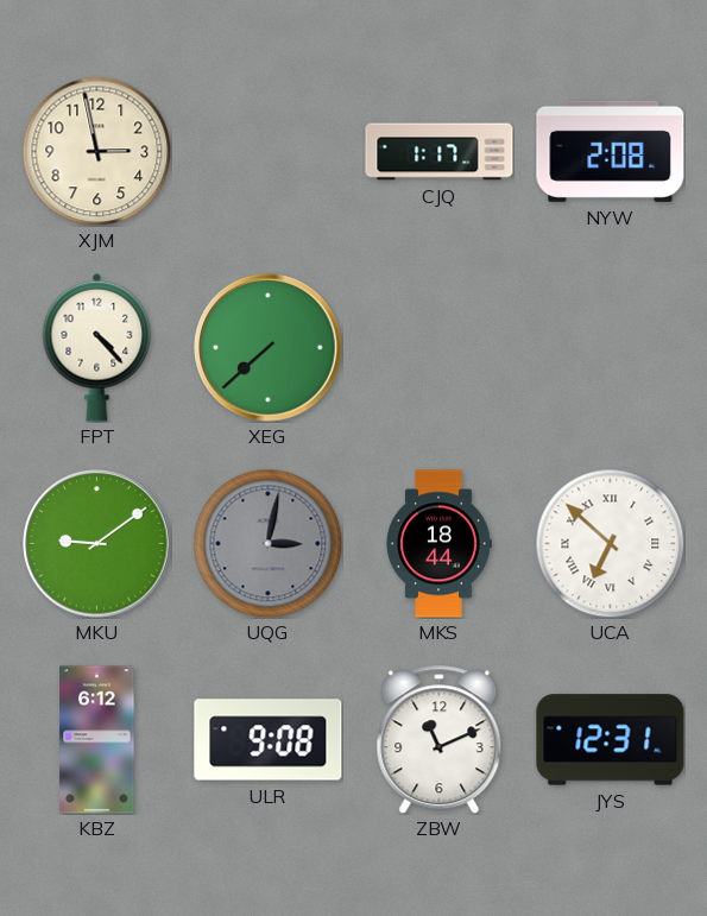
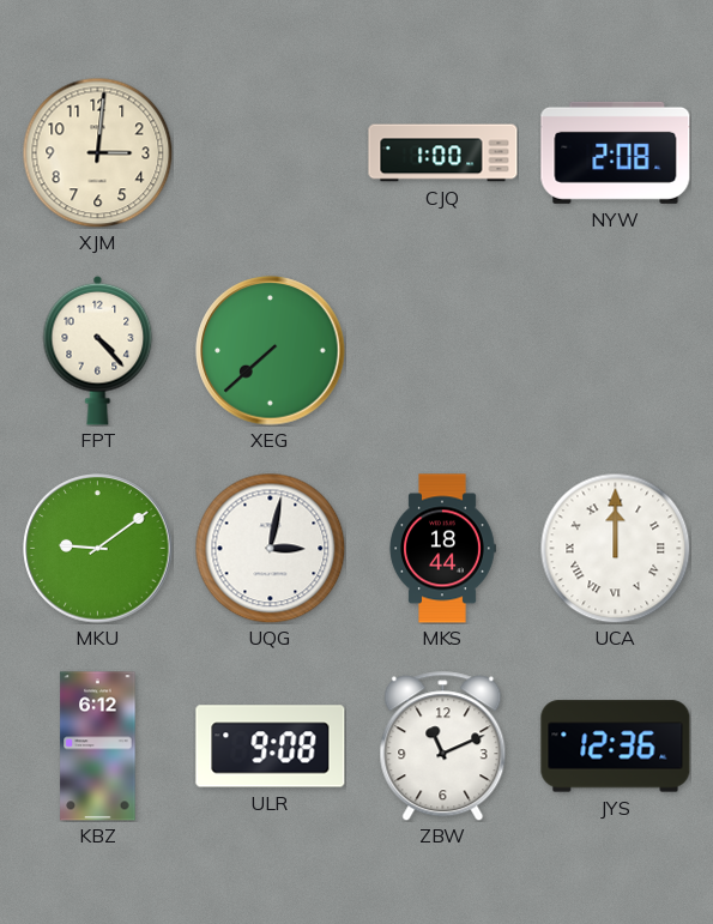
XJM: 2:58 -> 3:01
CJQ: 1:17 -> 1:00
UQG dial: grey -> white
UCA: 6:52 -> 12:00
JYS: 12:31 -> 12:36
